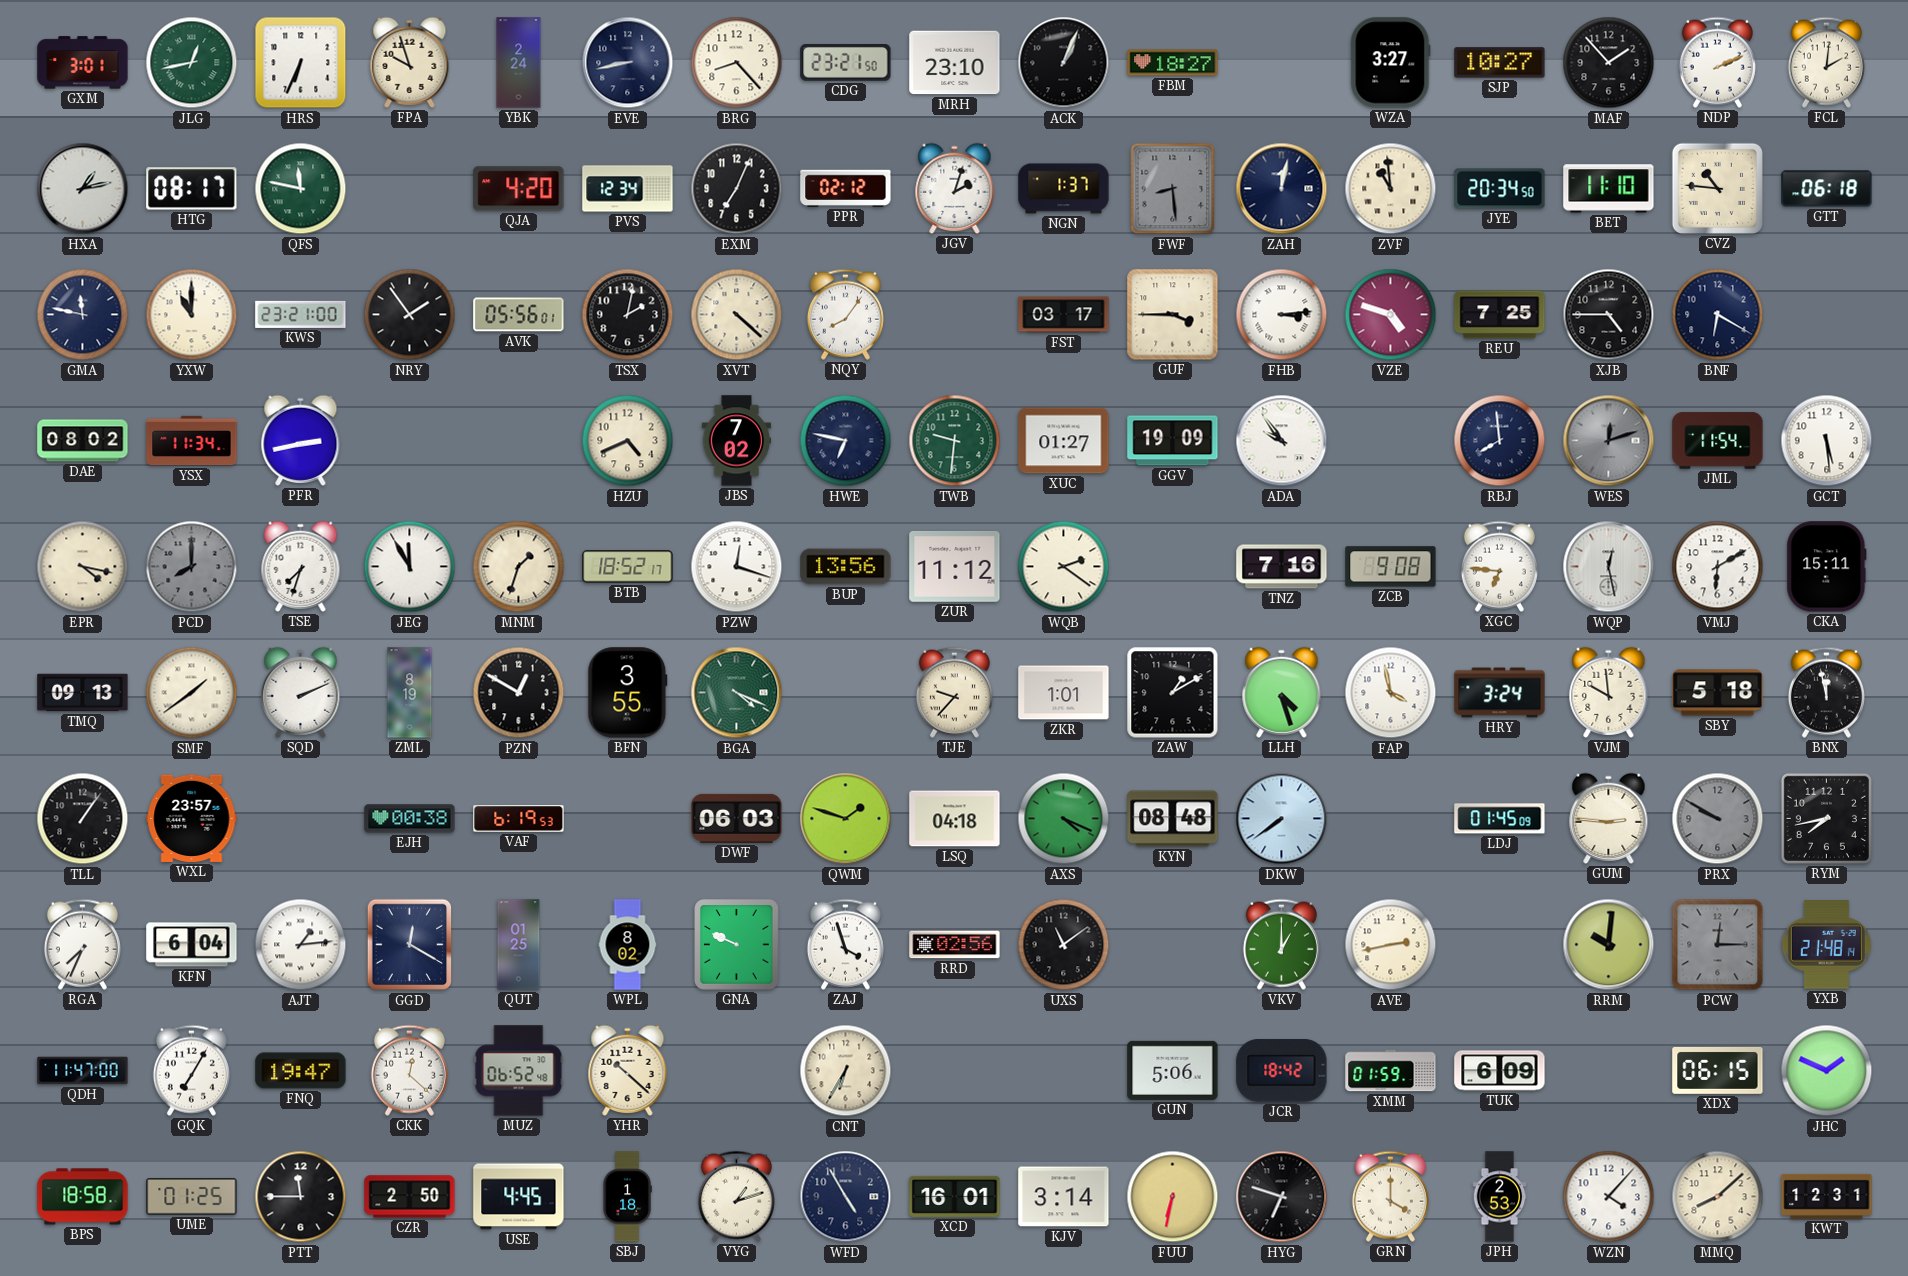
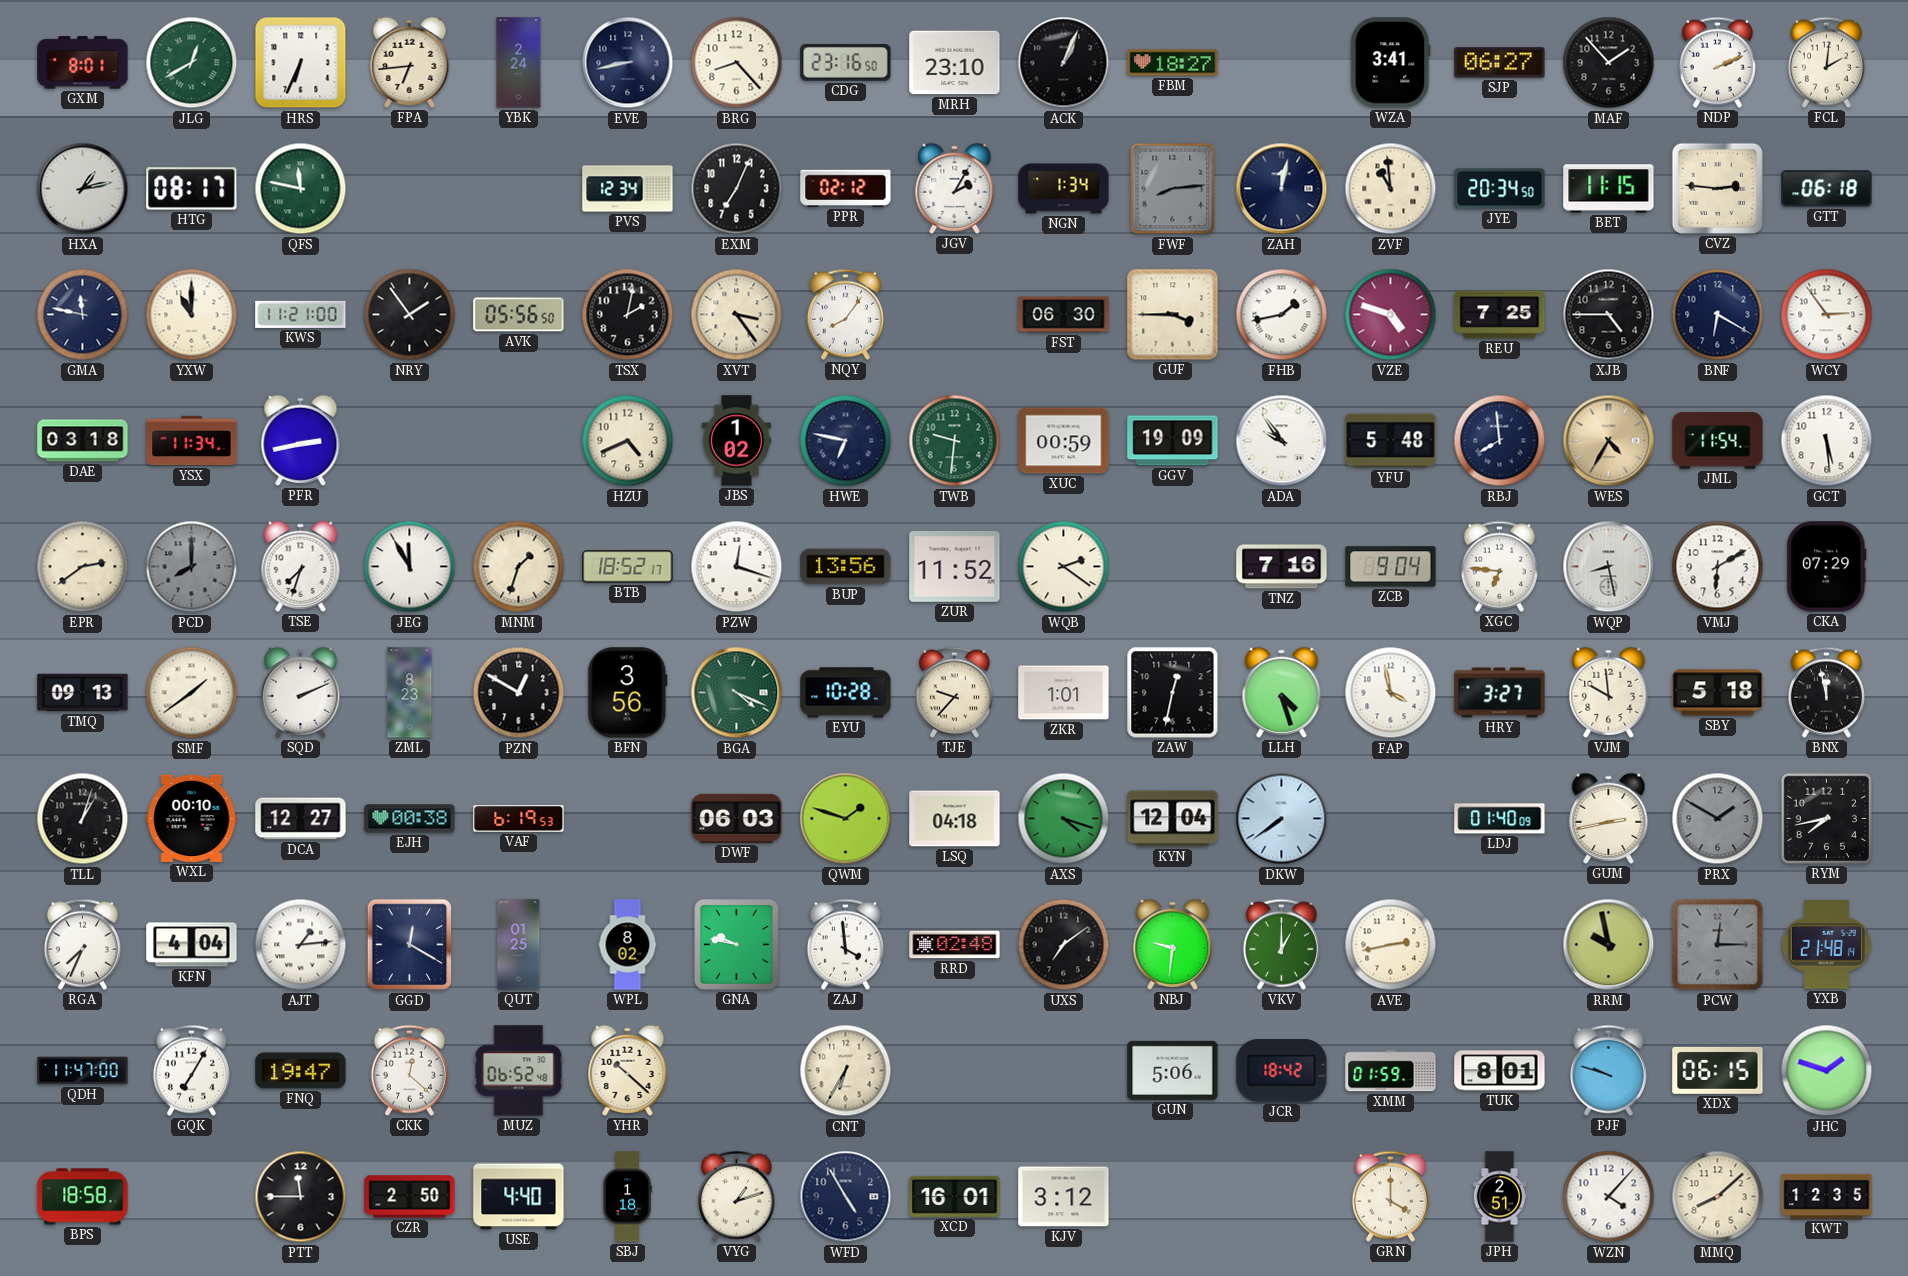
GXM: 3:01 -> 8:01
JLG: 12:43 -> 12:40
FPA: 9:57 -> 6:44
CDG: 23:21 -> 23:16
WZA: 3:27 -> 3:41
SJP: 10:27 -> 06:27
QJA: 4:20 -> none
JGV: 2:03 -> 2:05
NGN: 1:37 -> 1:34
FWF: 8:29 -> 8:14
BET: 11:10 -> 11:15
CVZ: 10:46 -> 2:46
KWS: 23:21 -> 11:21
AVK: 05:56:01 -> 05:56:50
XVT: 4:22 -> 3:24
FST: 03:17 -> 06:30
FHB: 3:14 -> 1:43
WCY: none -> 2:54
DAE: 08:02 -> 03:18
JBS: 7:02 -> 1:02
XUC: 01:27 -> 00:59
YFU: none -> 5:48
WES: 12:12 -> 4:35
WES dial: grey -> champagne
EPR: 4:17 -> 2:39
ZUR: 11:12 -> 11:52
ZCB: 9:08 -> 9:04
WQP: 12:28 -> 8:28
CKA: 15:11 -> 07:29
ZML: 8:19 -> 8:23
BFN: 3:55 -> 3:56
EYU: none -> 10:28
ZAW: 1:10 -> 12:32
HRY: 3:24 -> 3:27
TLL: 1:06 -> 1:03
WXL: 23:57 -> 00:10
DCA: none -> 12:27
AXS: 4:19 -> 4:18
KYN: 08:48 -> 12:04
LDJ: 01:45 -> 01:40
GUM: 2:46 -> 2:43
PRX: 9:50 -> 1:50
KFN: 6:04 -> 4:04
GNA: 9:49 -> 9:47
ZAJ: 3:57 -> 3:59
RRD: 02:56 -> 02:48
UXS: 11:09 -> 7:09
NBJ: none -> 9:31
RRM: 10:01 -> 9:58
TUK: 6:09 -> 8:01
PJF: none -> 9:48
JHC: 1:49 -> 1:48
UME: 01:25 -> none
USE: 4:45 -> 4:40
KJV: 3:14 -> 3:12
FUU: 6:32 -> none
HYG: 6:48 -> none
JPH: 2:53 -> 2:51
KWT: 12:31 -> 12:35
